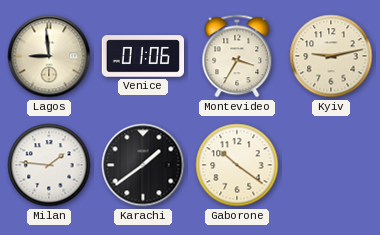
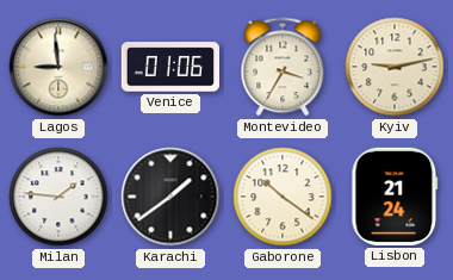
Lisbon: none -> 21:24
